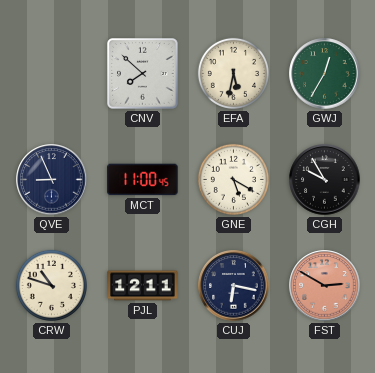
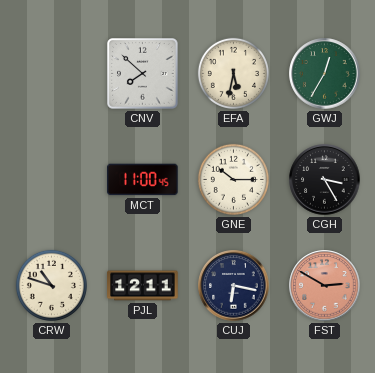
QVE: 8:56 -> none
GNE: 5:20 -> 10:15
CGH: 9:55 -> 3:25
